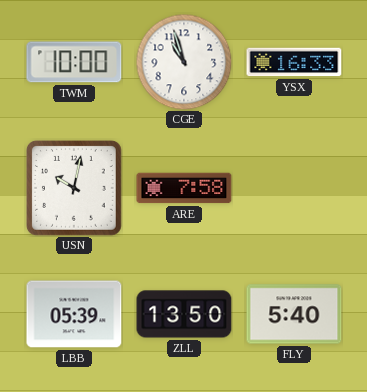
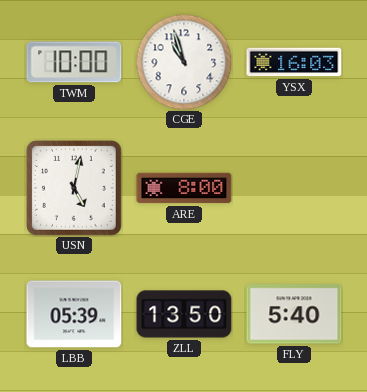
YSX: 16:33 -> 16:03
USN: 10:02 -> 5:02
ARE: 7:58 -> 8:00
